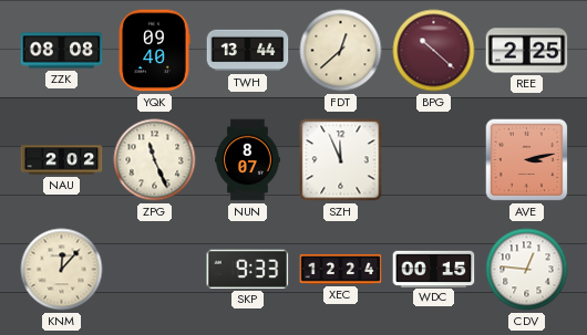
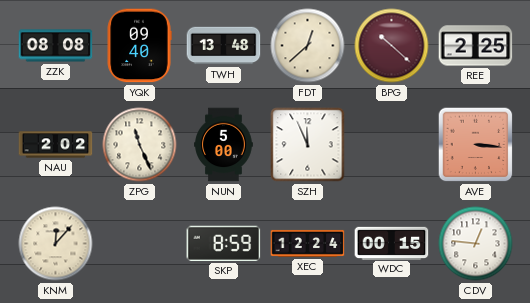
TWH: 13:44 -> 13:48
NUN: 8:07 -> 5:00
AVE: 3:13 -> 3:16
SKP: 9:33 -> 8:59
